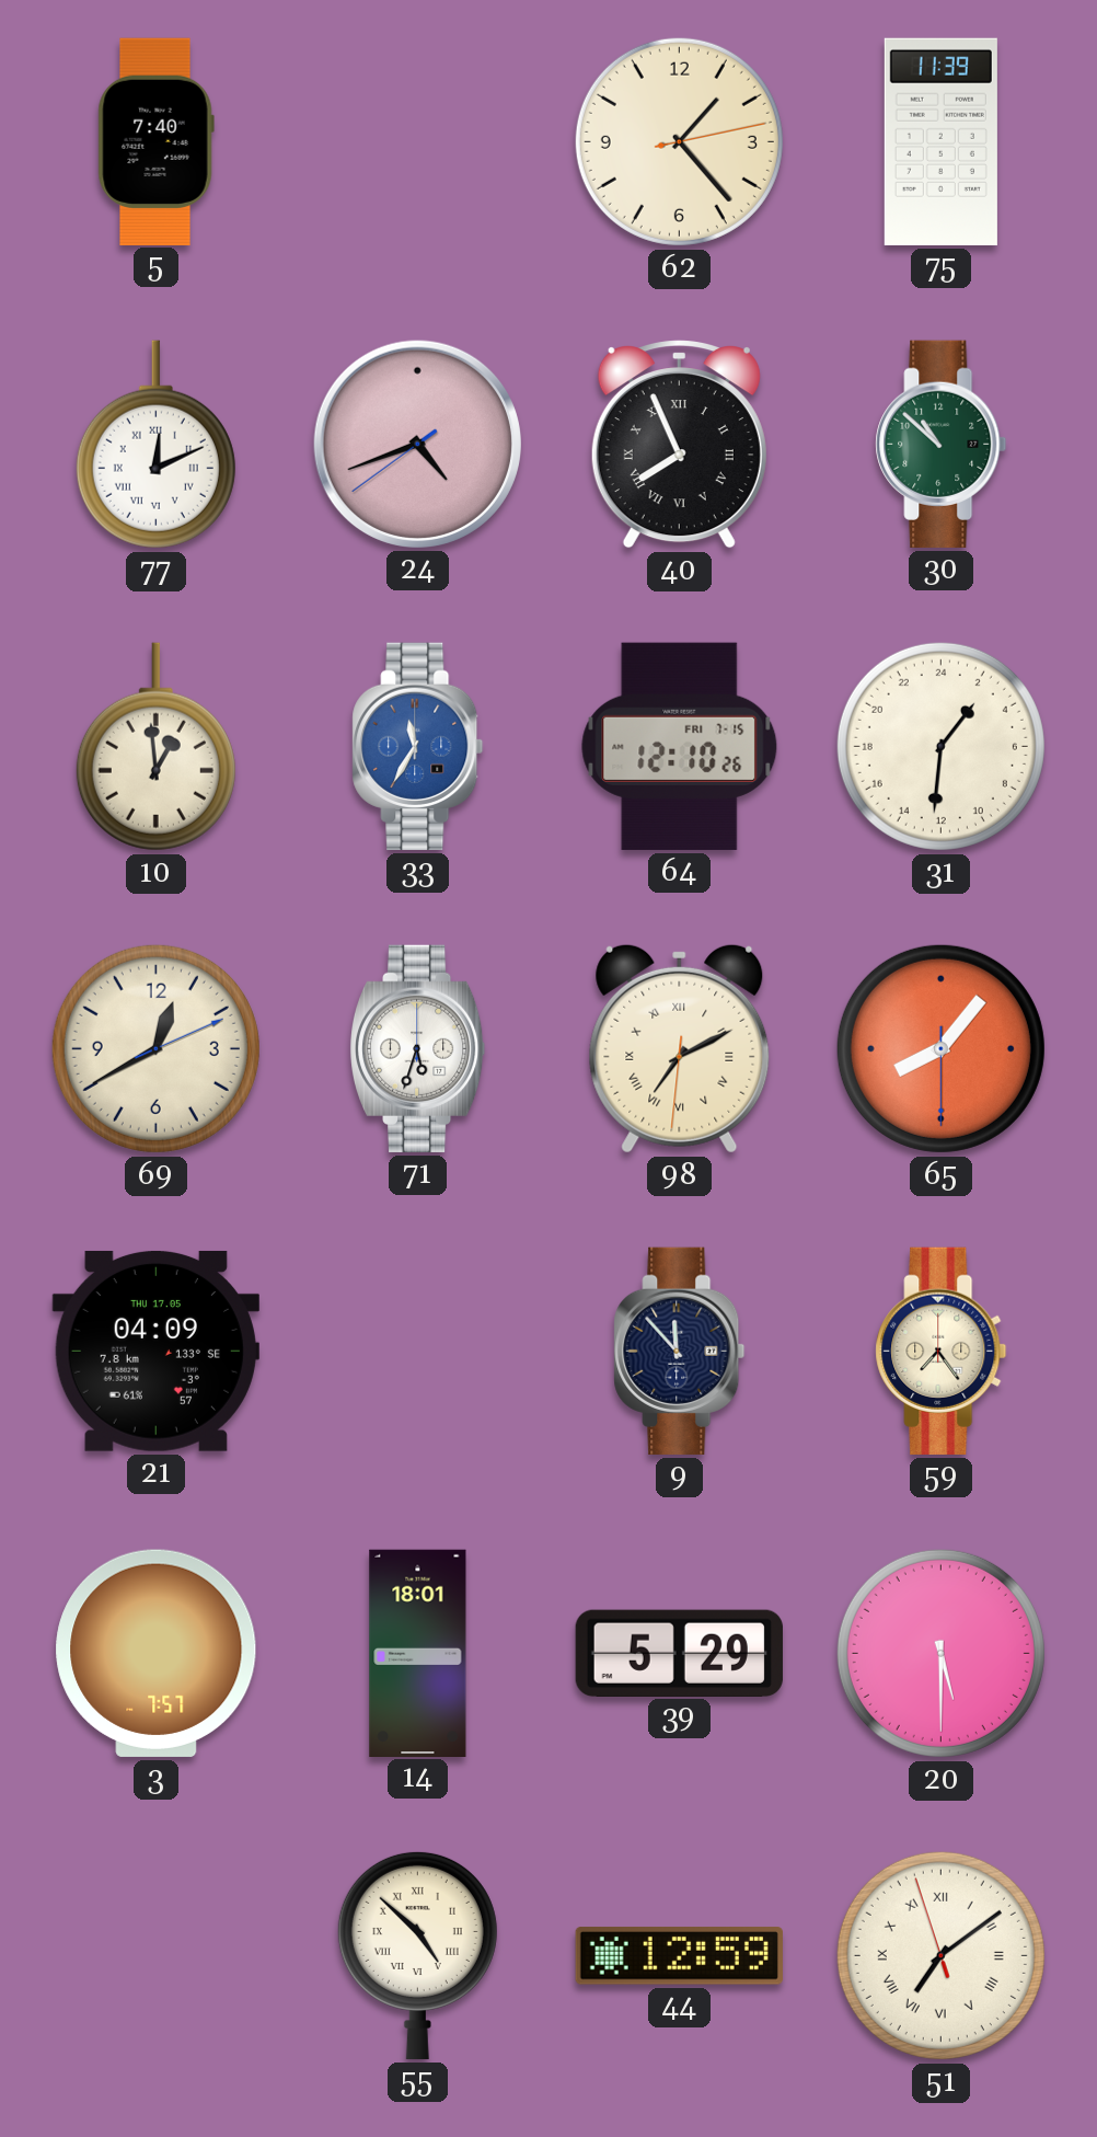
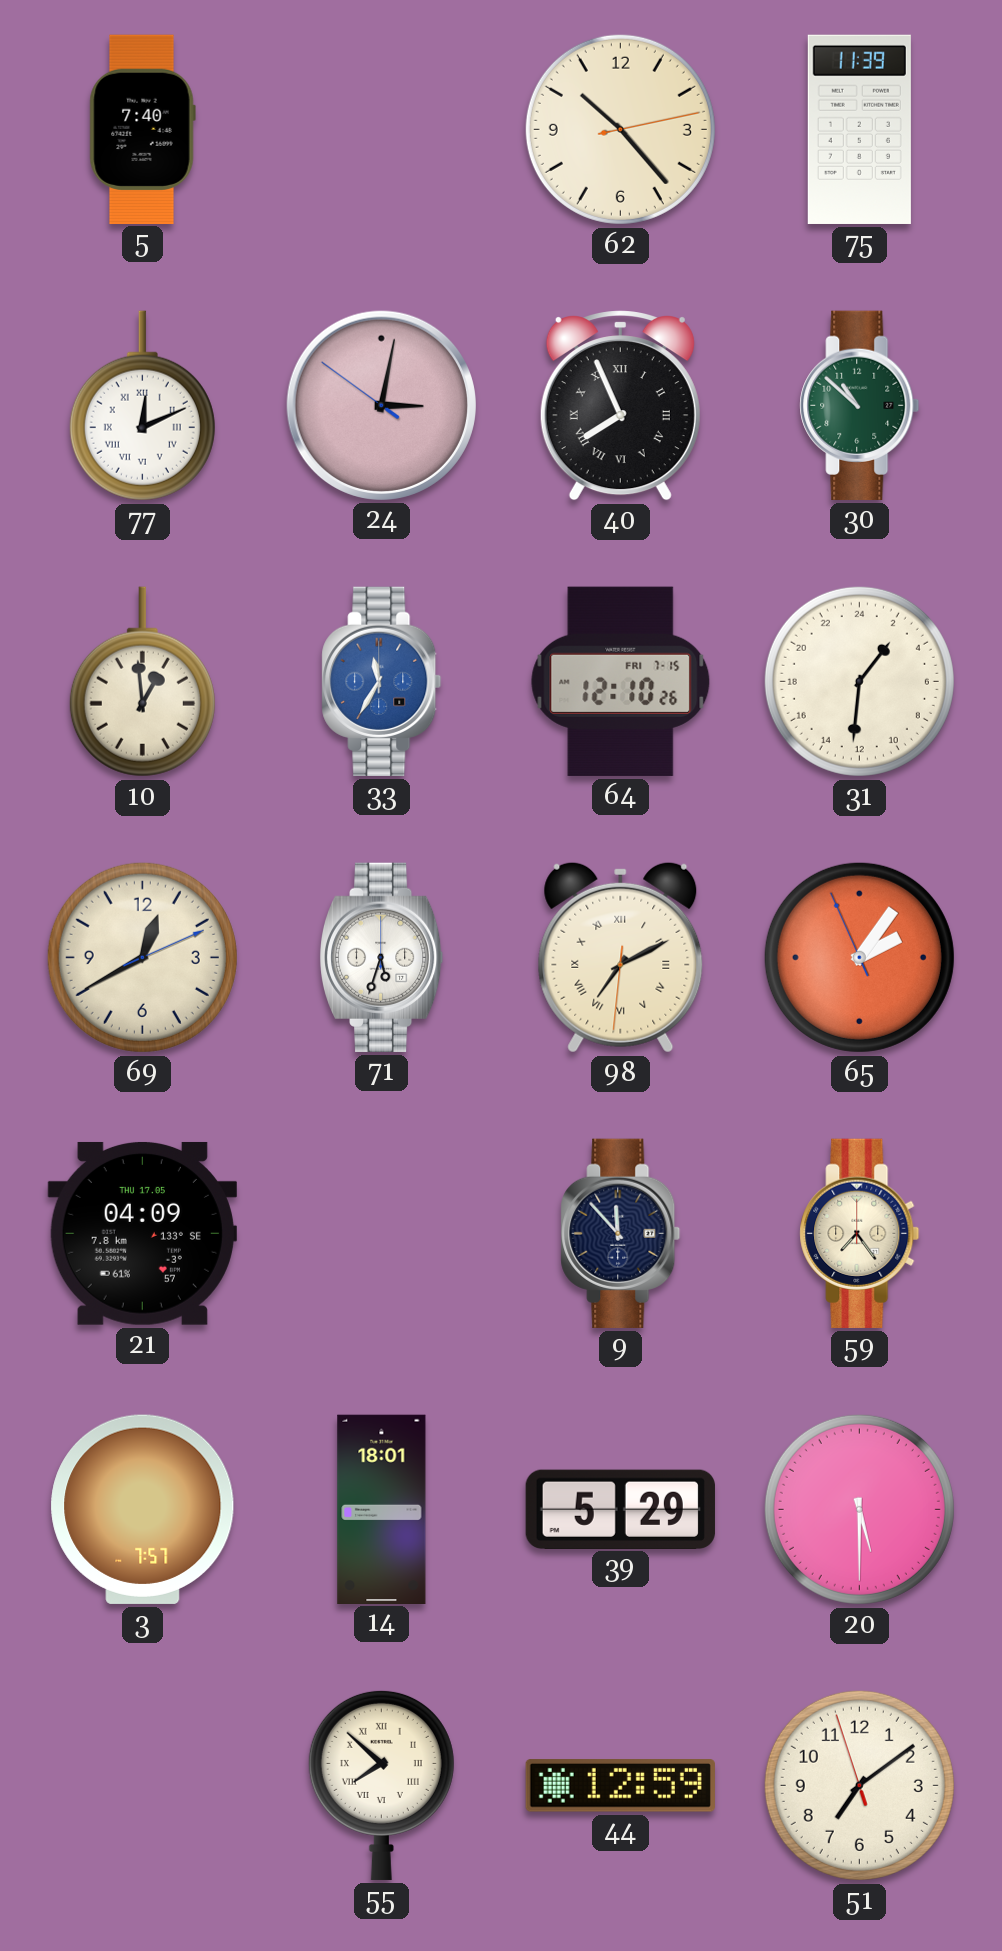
62: 1:23 -> 10:23
24: 4:41 -> 3:01
65: 8:06 -> 2:05
55: 4:52 -> 7:52
51 numerals: Roman -> Arabic
